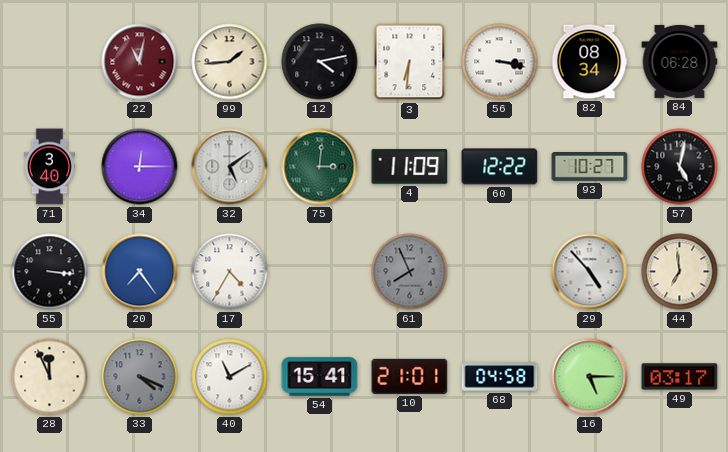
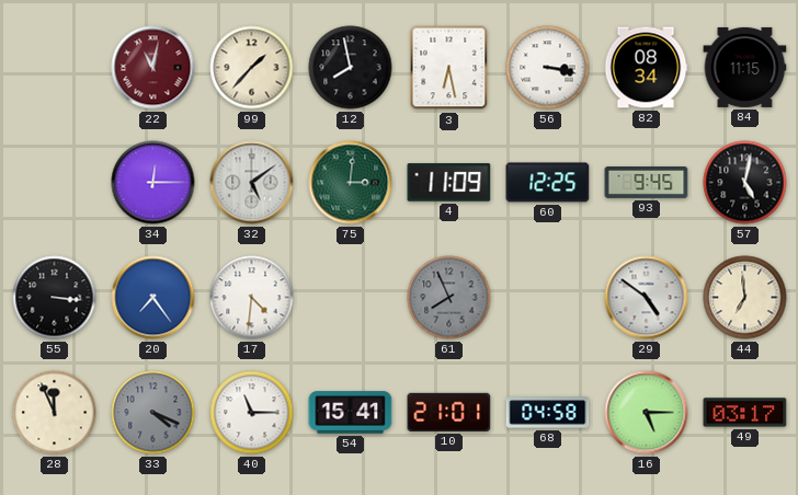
99: 1:44 -> 1:37
12: 4:13 -> 7:58
3: 6:31 -> 6:28
84: 06:28 -> 11:15
71: 3:40 -> none
60: 12:22 -> 12:25
93: 10:27 -> 9:45
17: 4:35 -> 4:31
29: 4:53 -> 4:51
40: 11:10 -> 11:15
